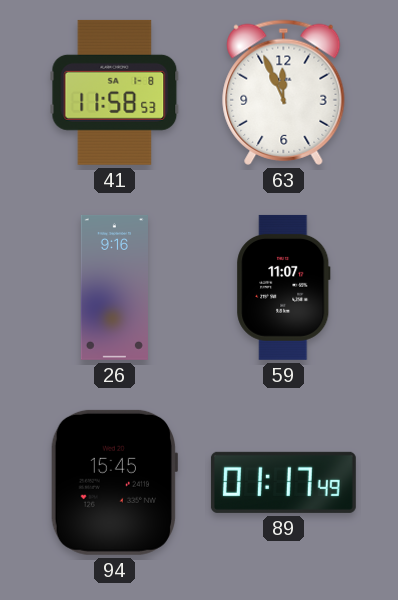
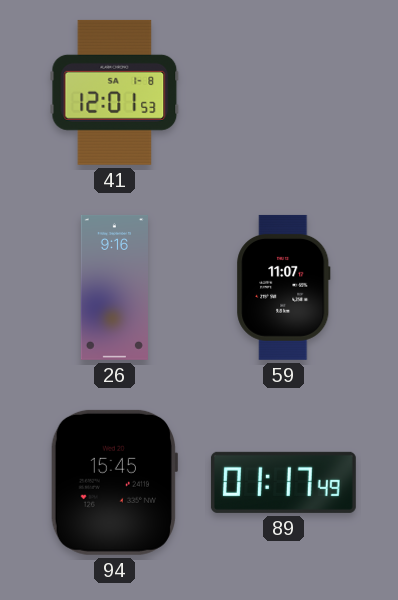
41: 11:58 -> 12:01
63: 11:56 -> none
